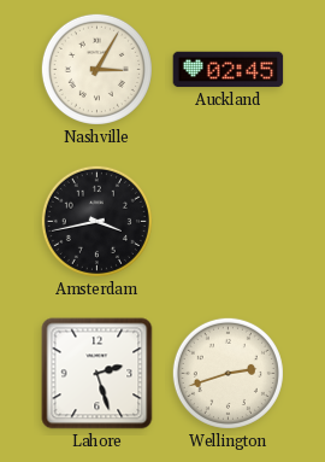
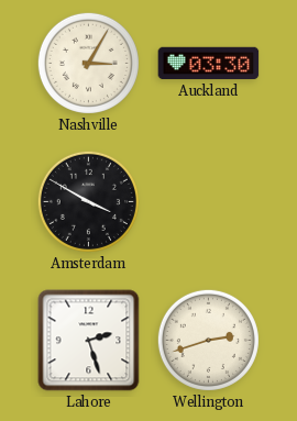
Auckland: 02:45 -> 03:30
Amsterdam: 3:43 -> 3:50
